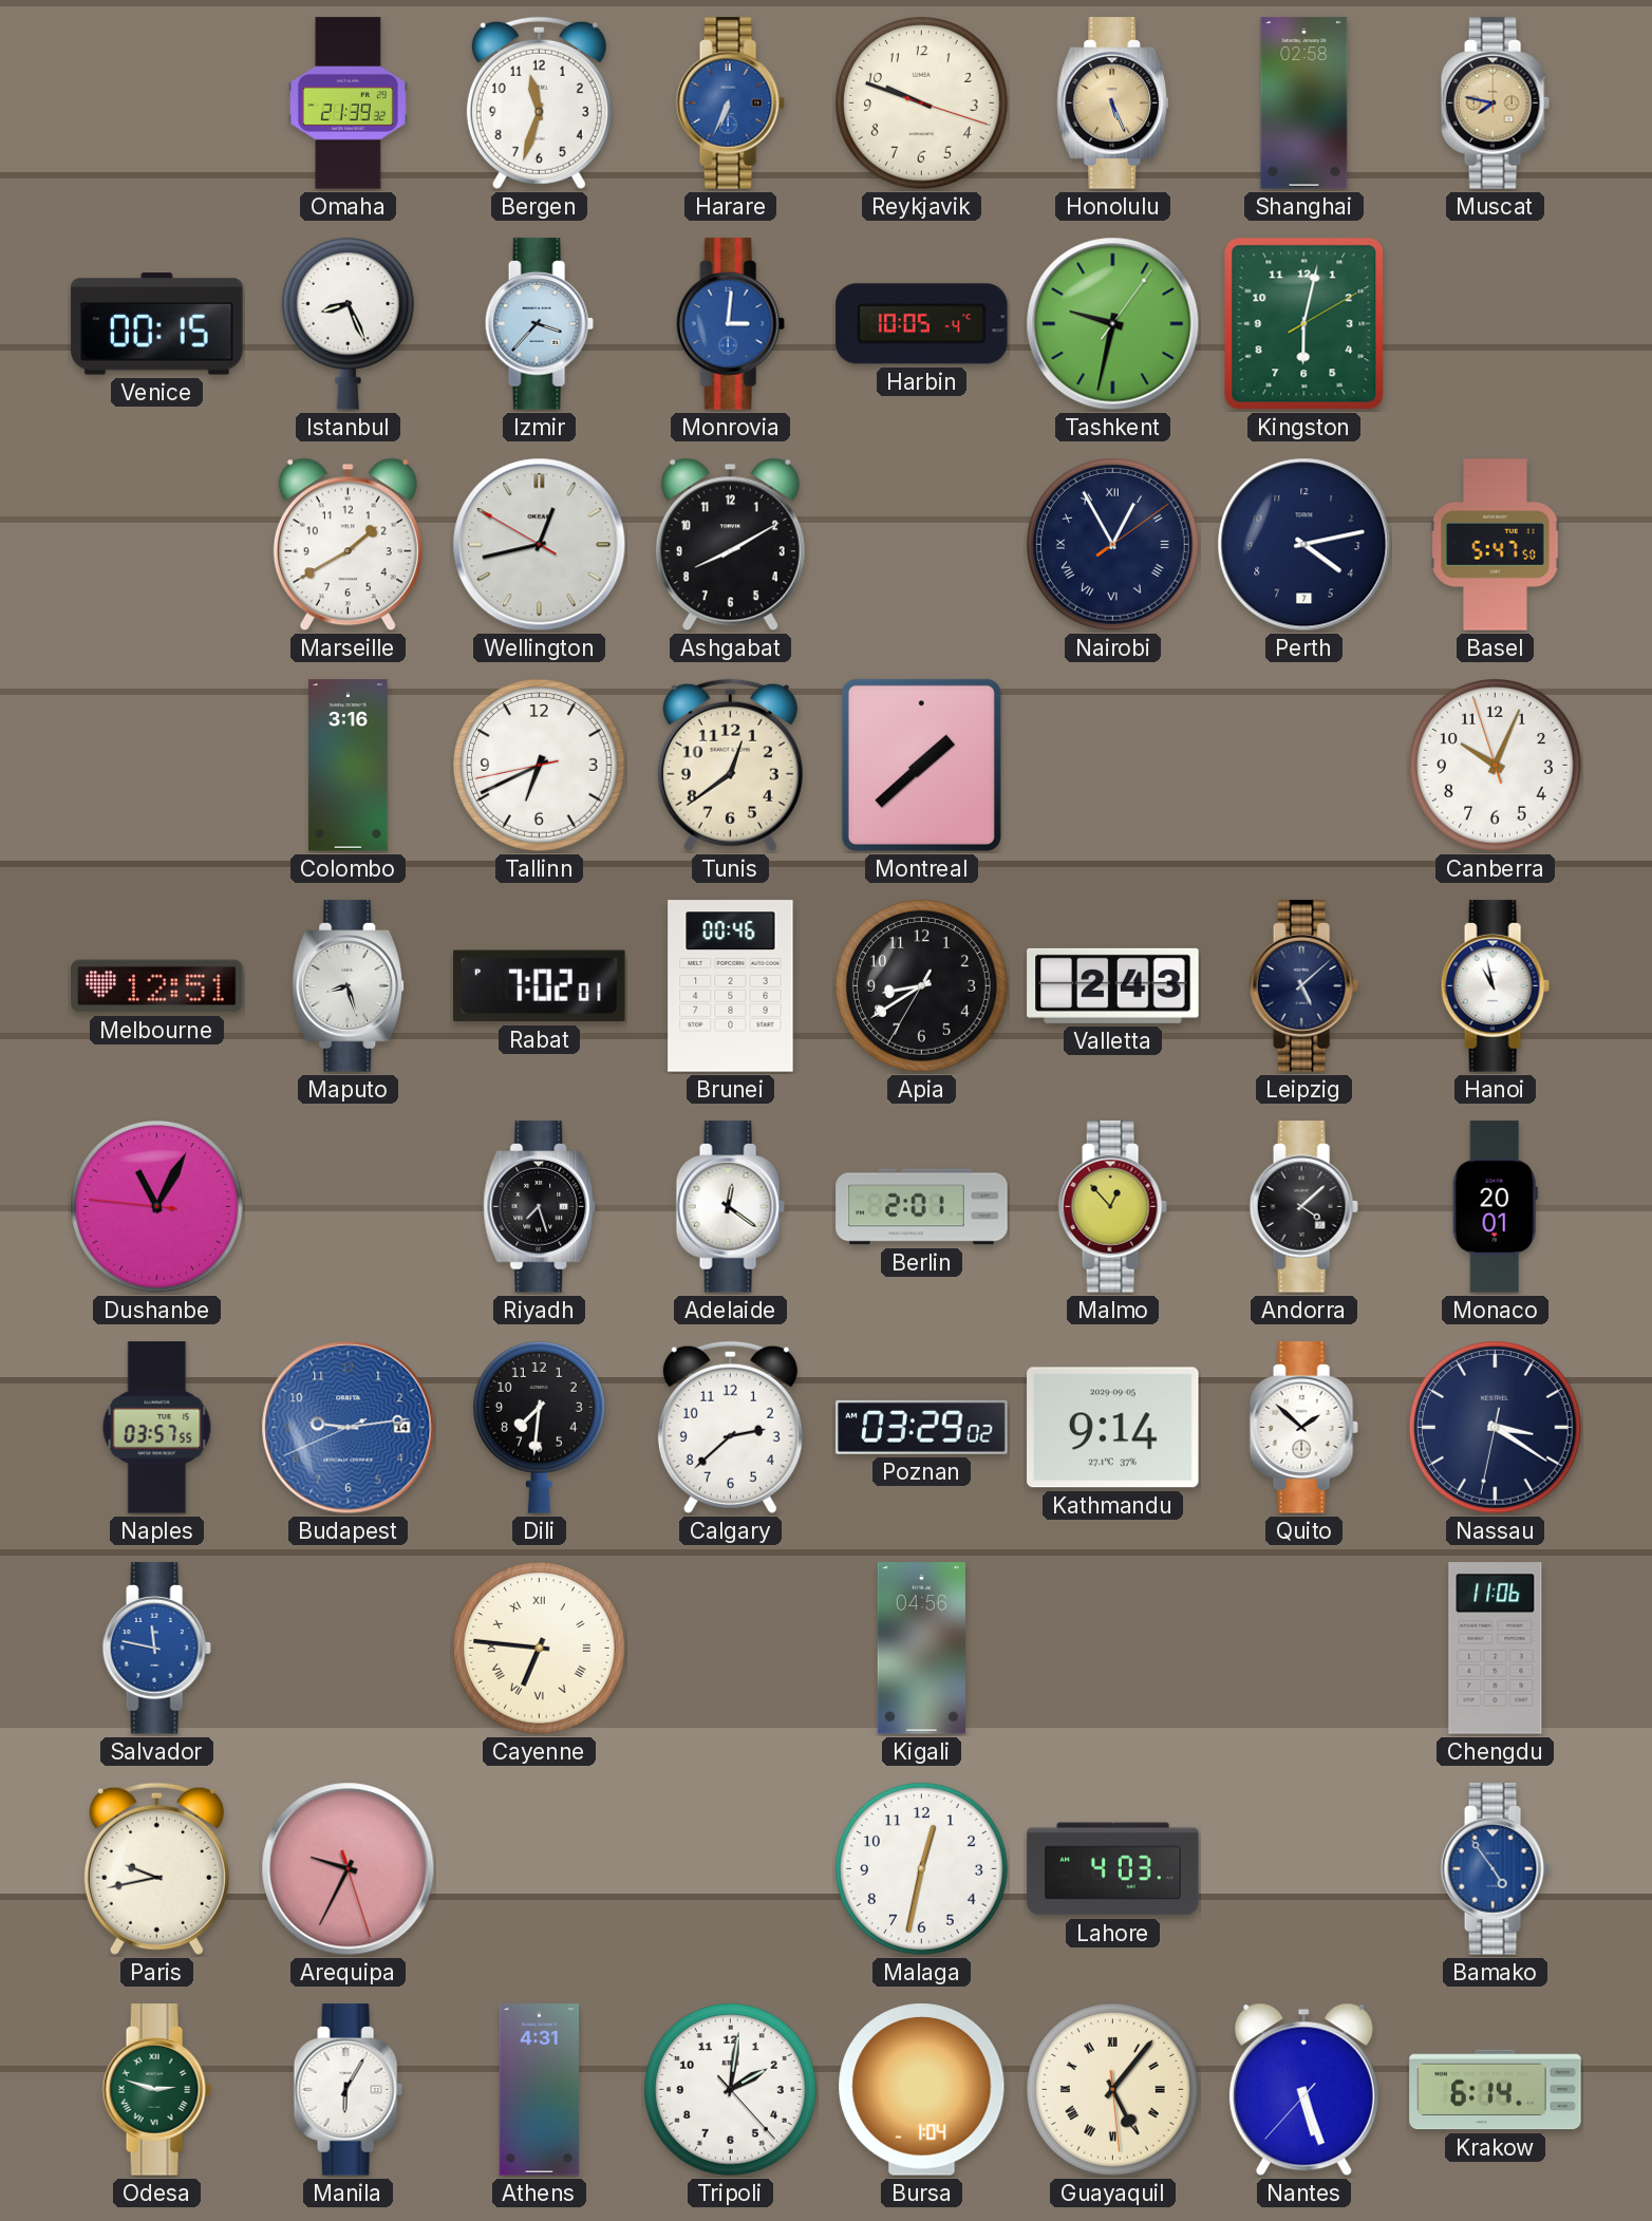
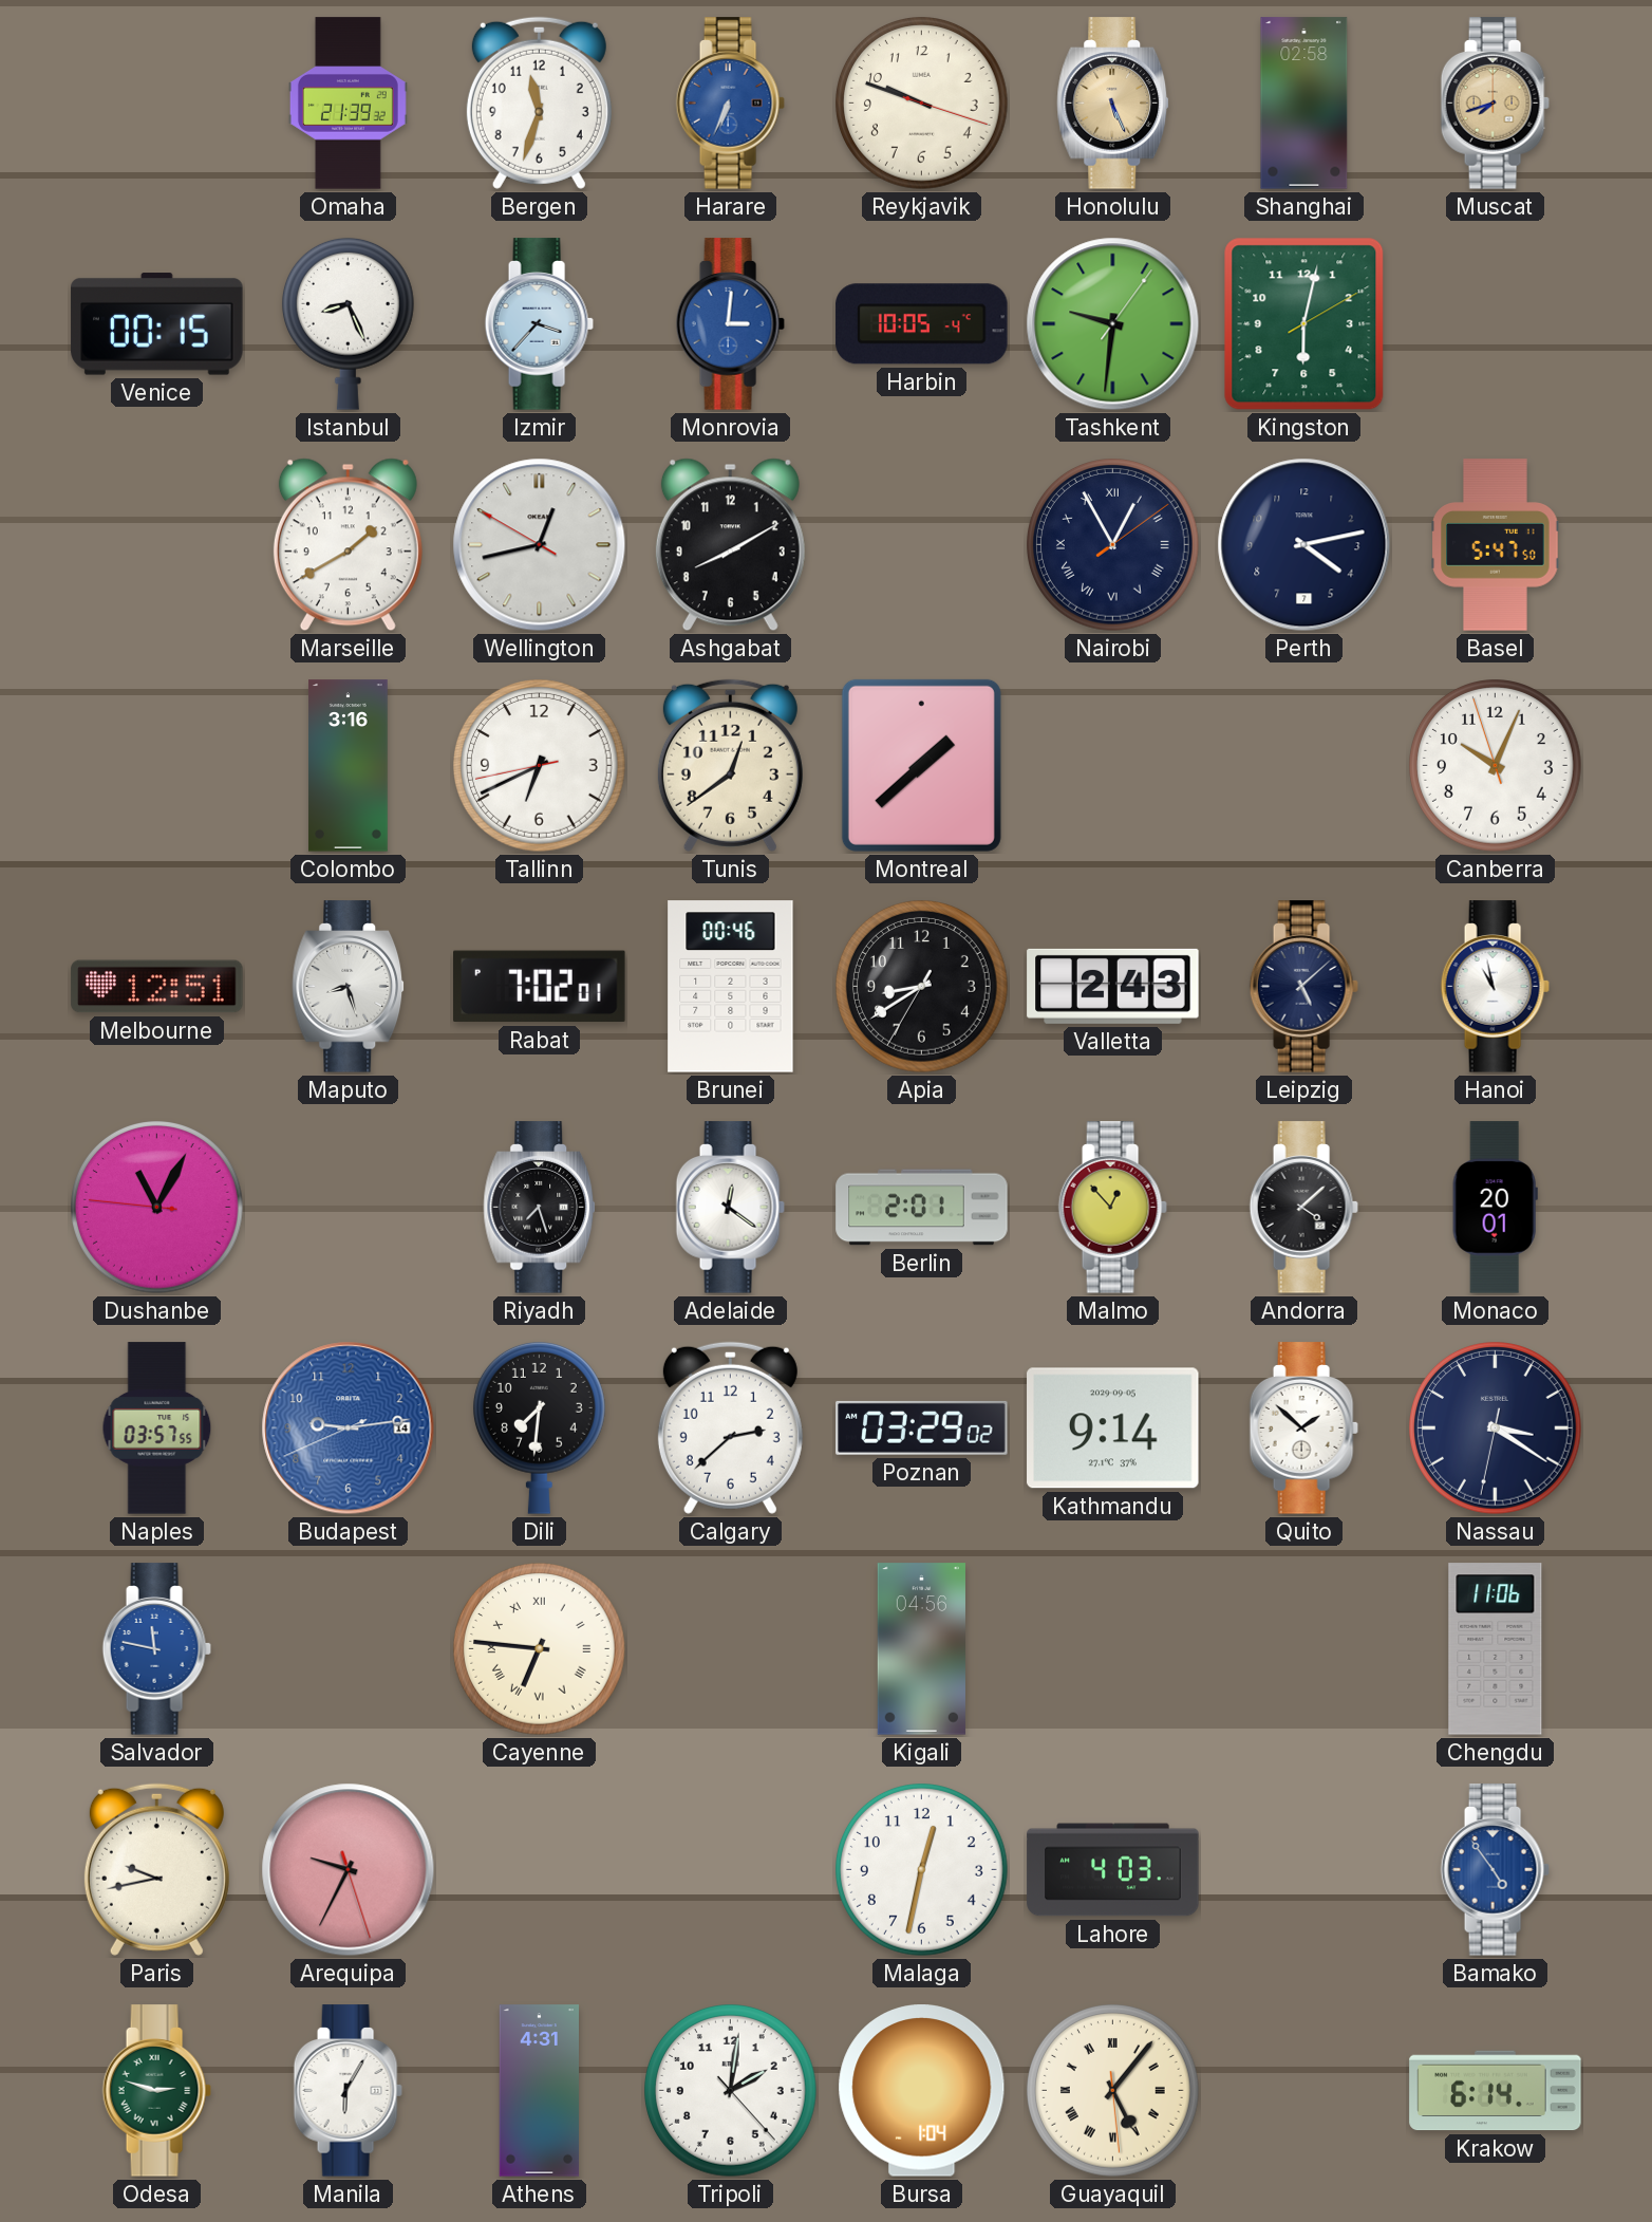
Muscat: 7:47 -> 7:42
Tashkent: 9:32 -> 9:31
Nantes: 5:26 -> none
